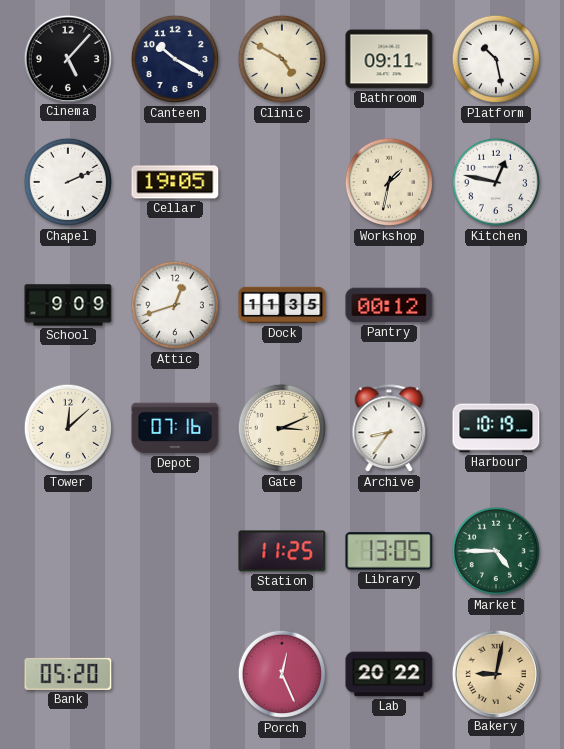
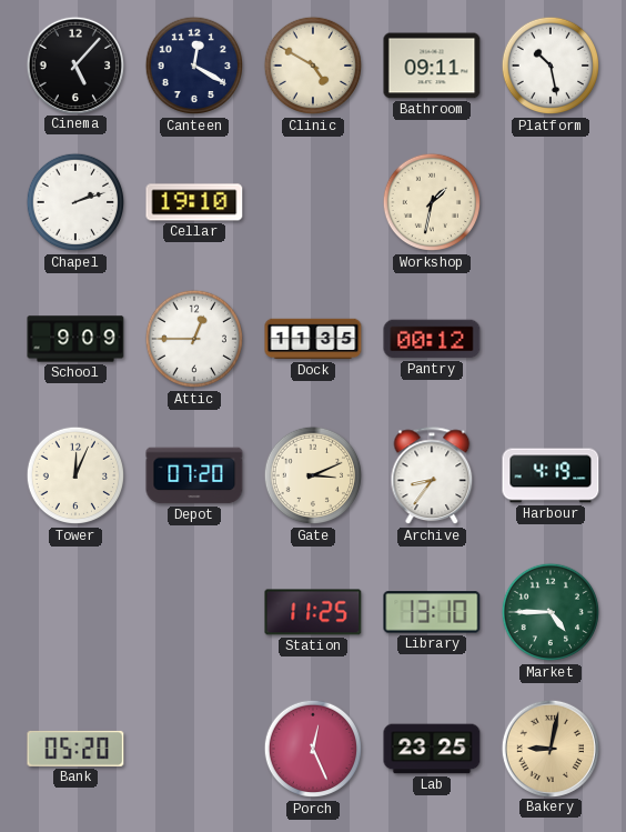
Canteen: 10:20 -> 12:20
Chapel: 2:11 -> 2:12
Cellar: 19:05 -> 19:10
Kitchen: 12:47 -> none
Attic: 12:42 -> 12:45
Tower: 12:08 -> 12:04
Depot: 07:16 -> 07:20
Harbour: 10:19 -> 4:19
Library: 13:05 -> 13:10
Lab: 20:22 -> 23:25
